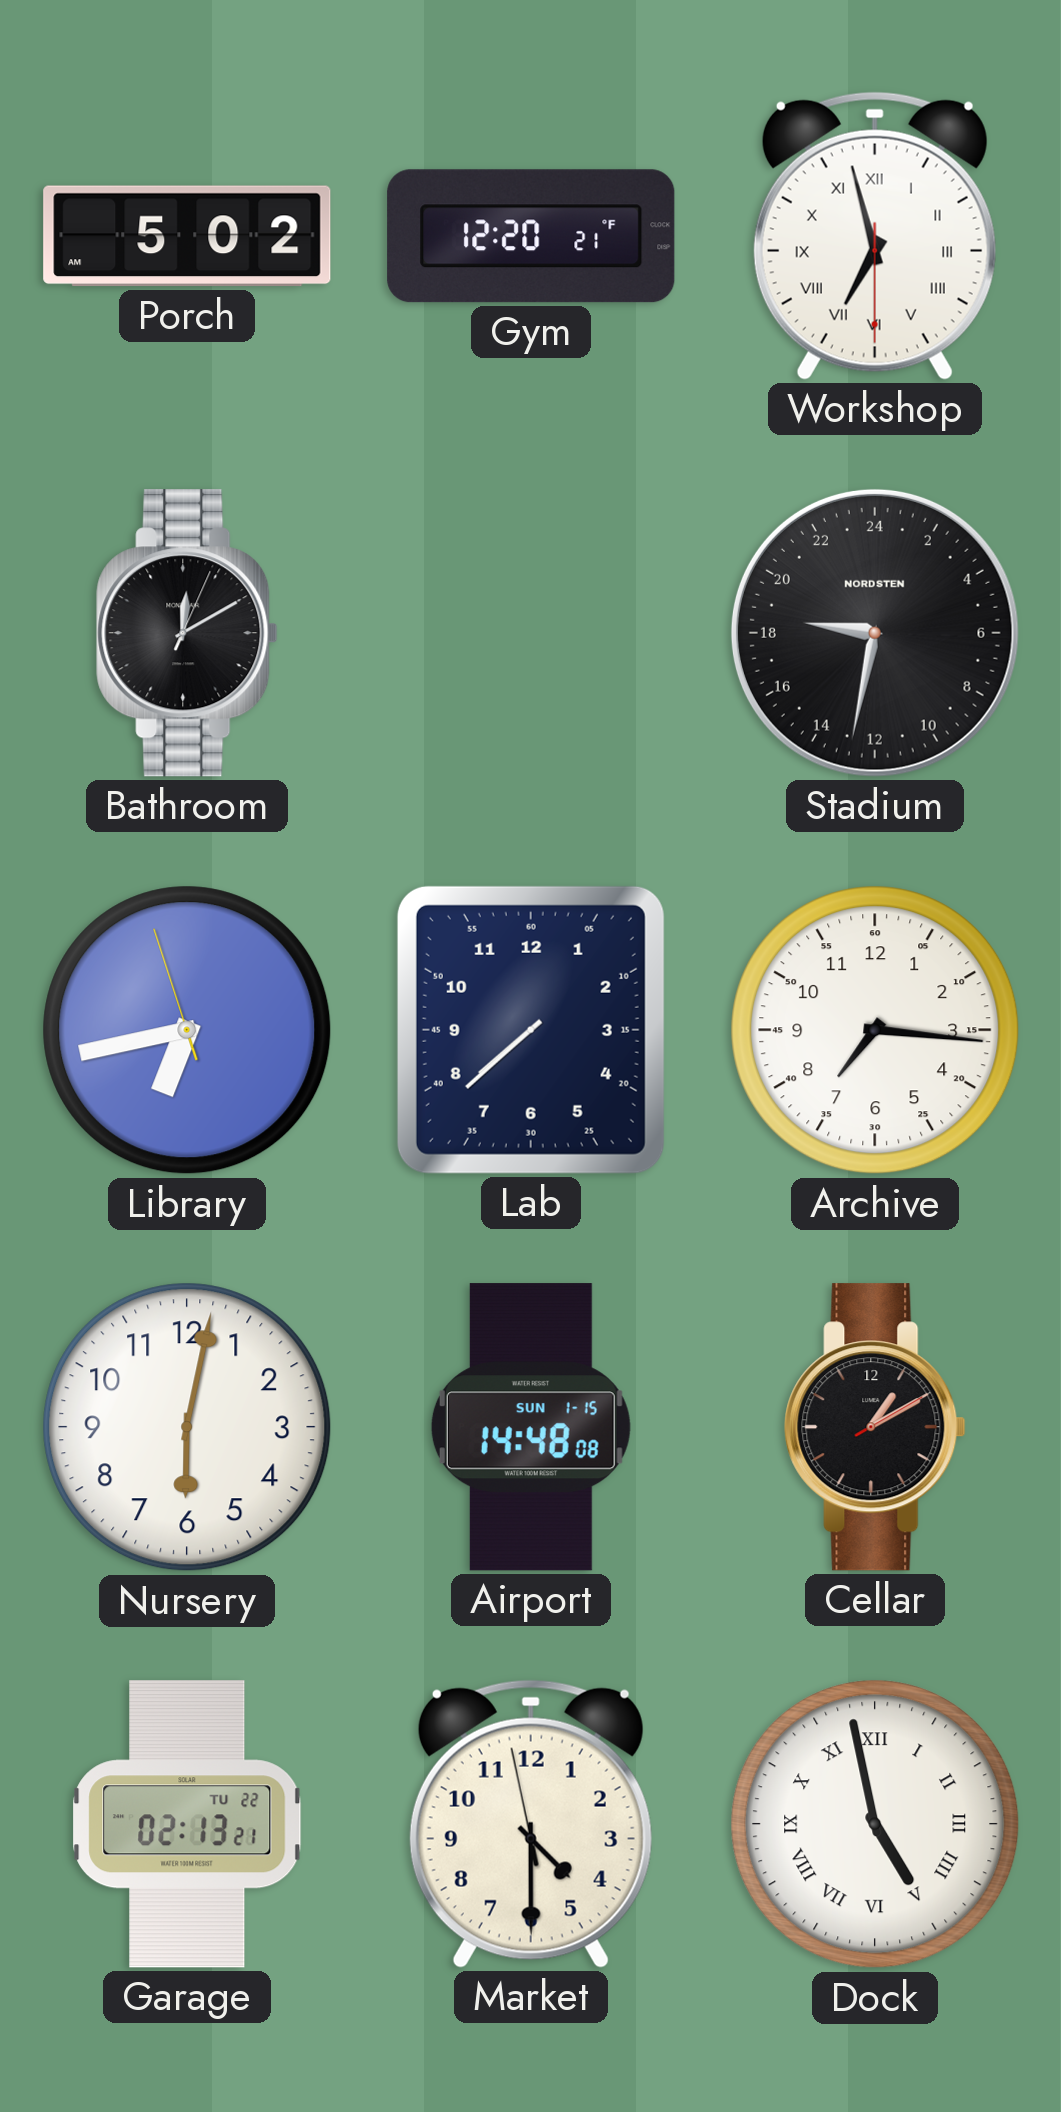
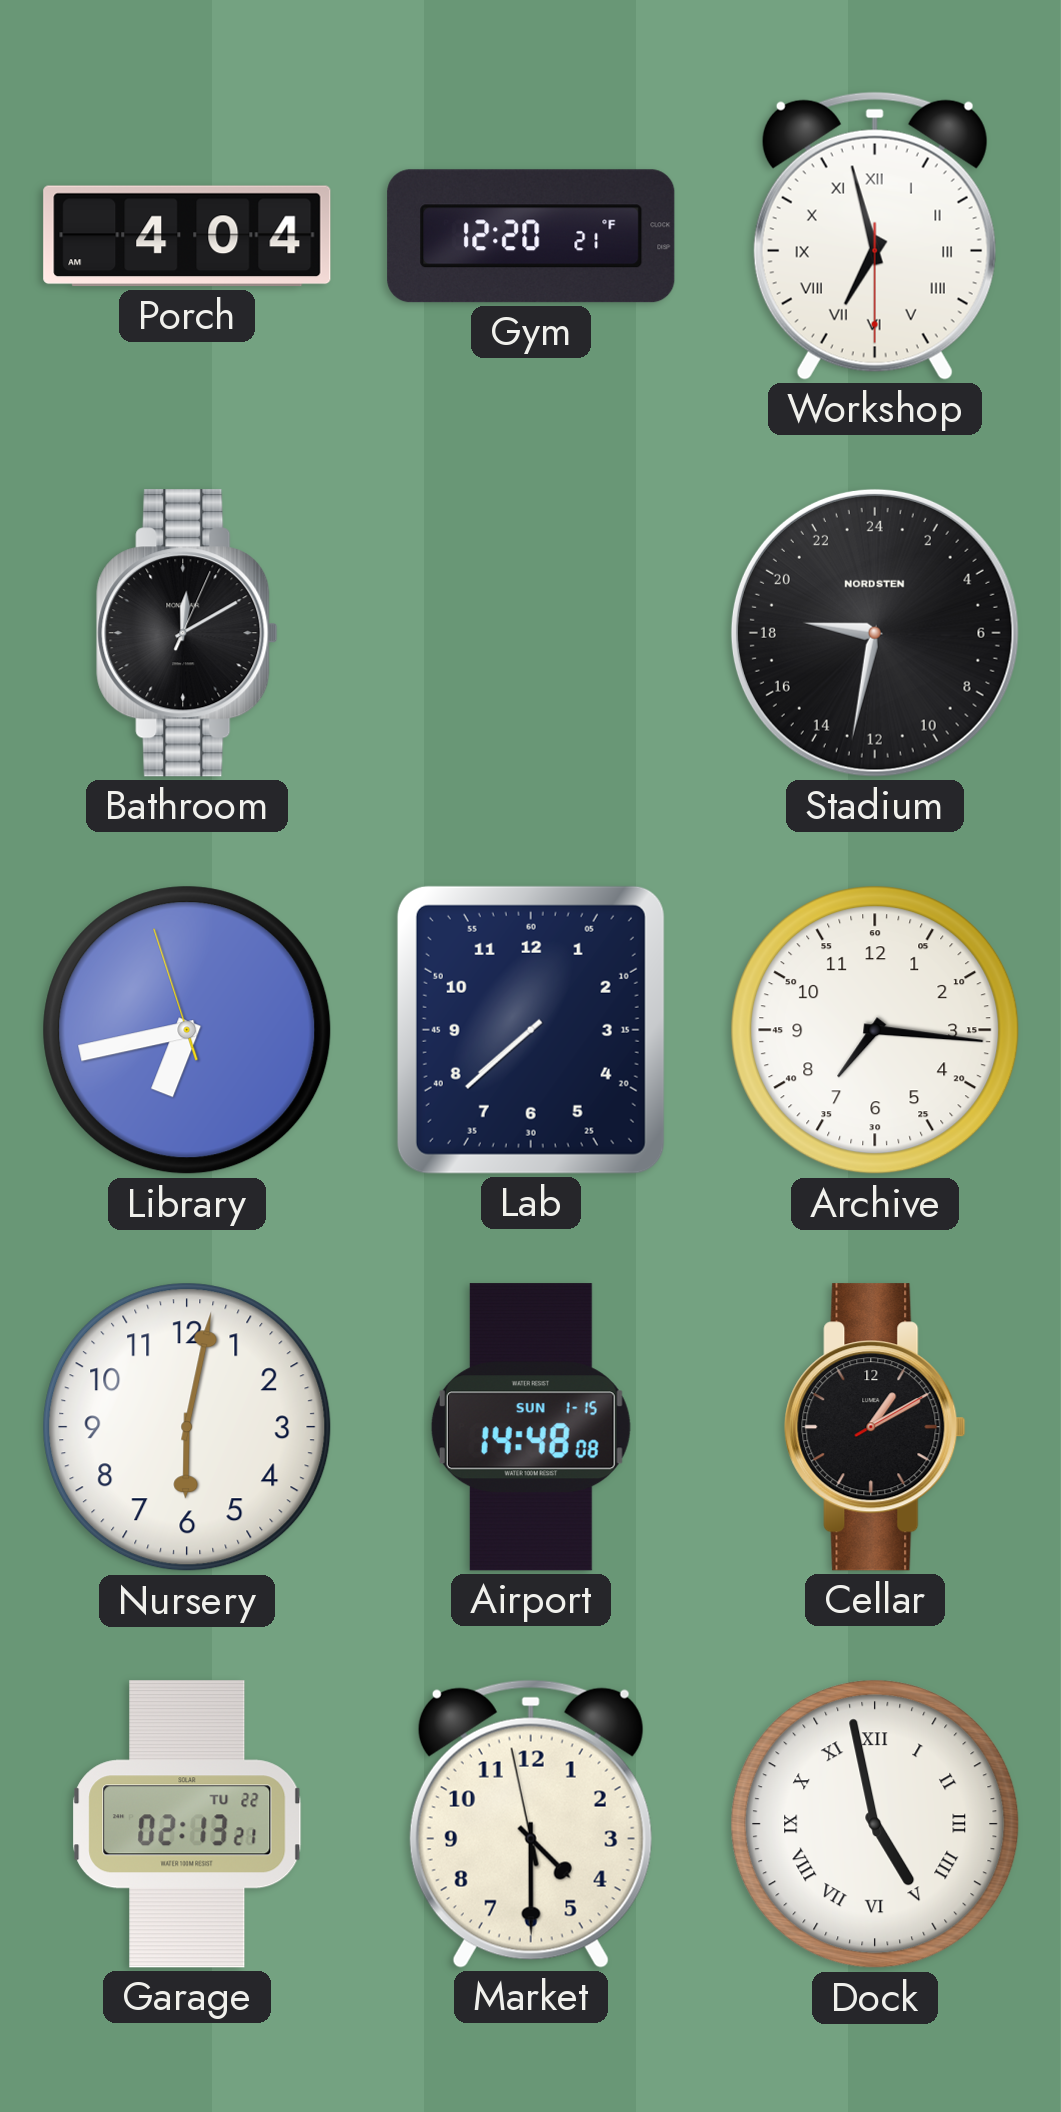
Porch: 5:02 -> 4:04
